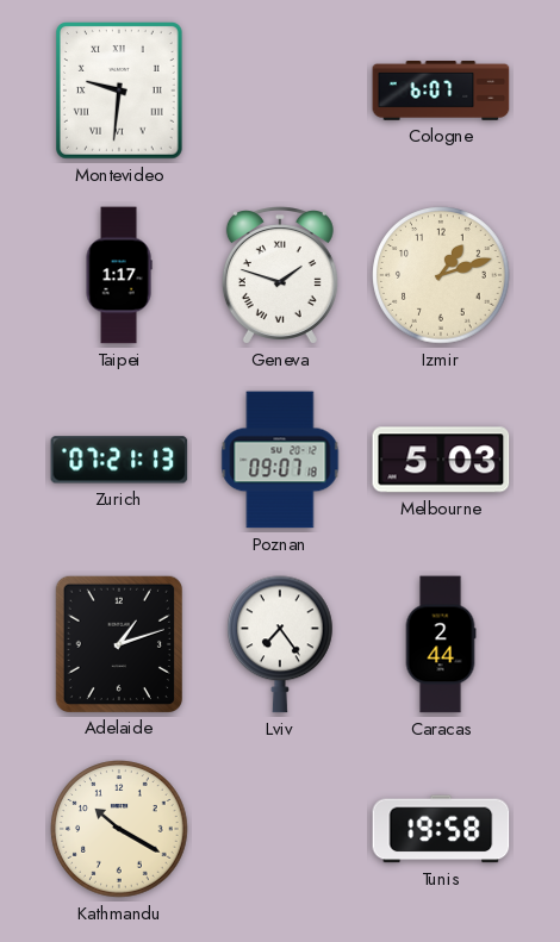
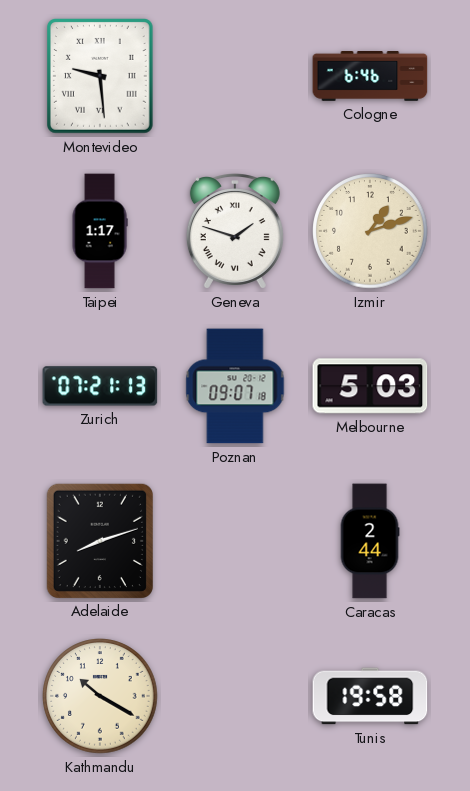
Montevideo: 9:31 -> 9:29
Cologne: 6:07 -> 6:46
Adelaide: 1:12 -> 8:12
Lviv: 7:24 -> none
